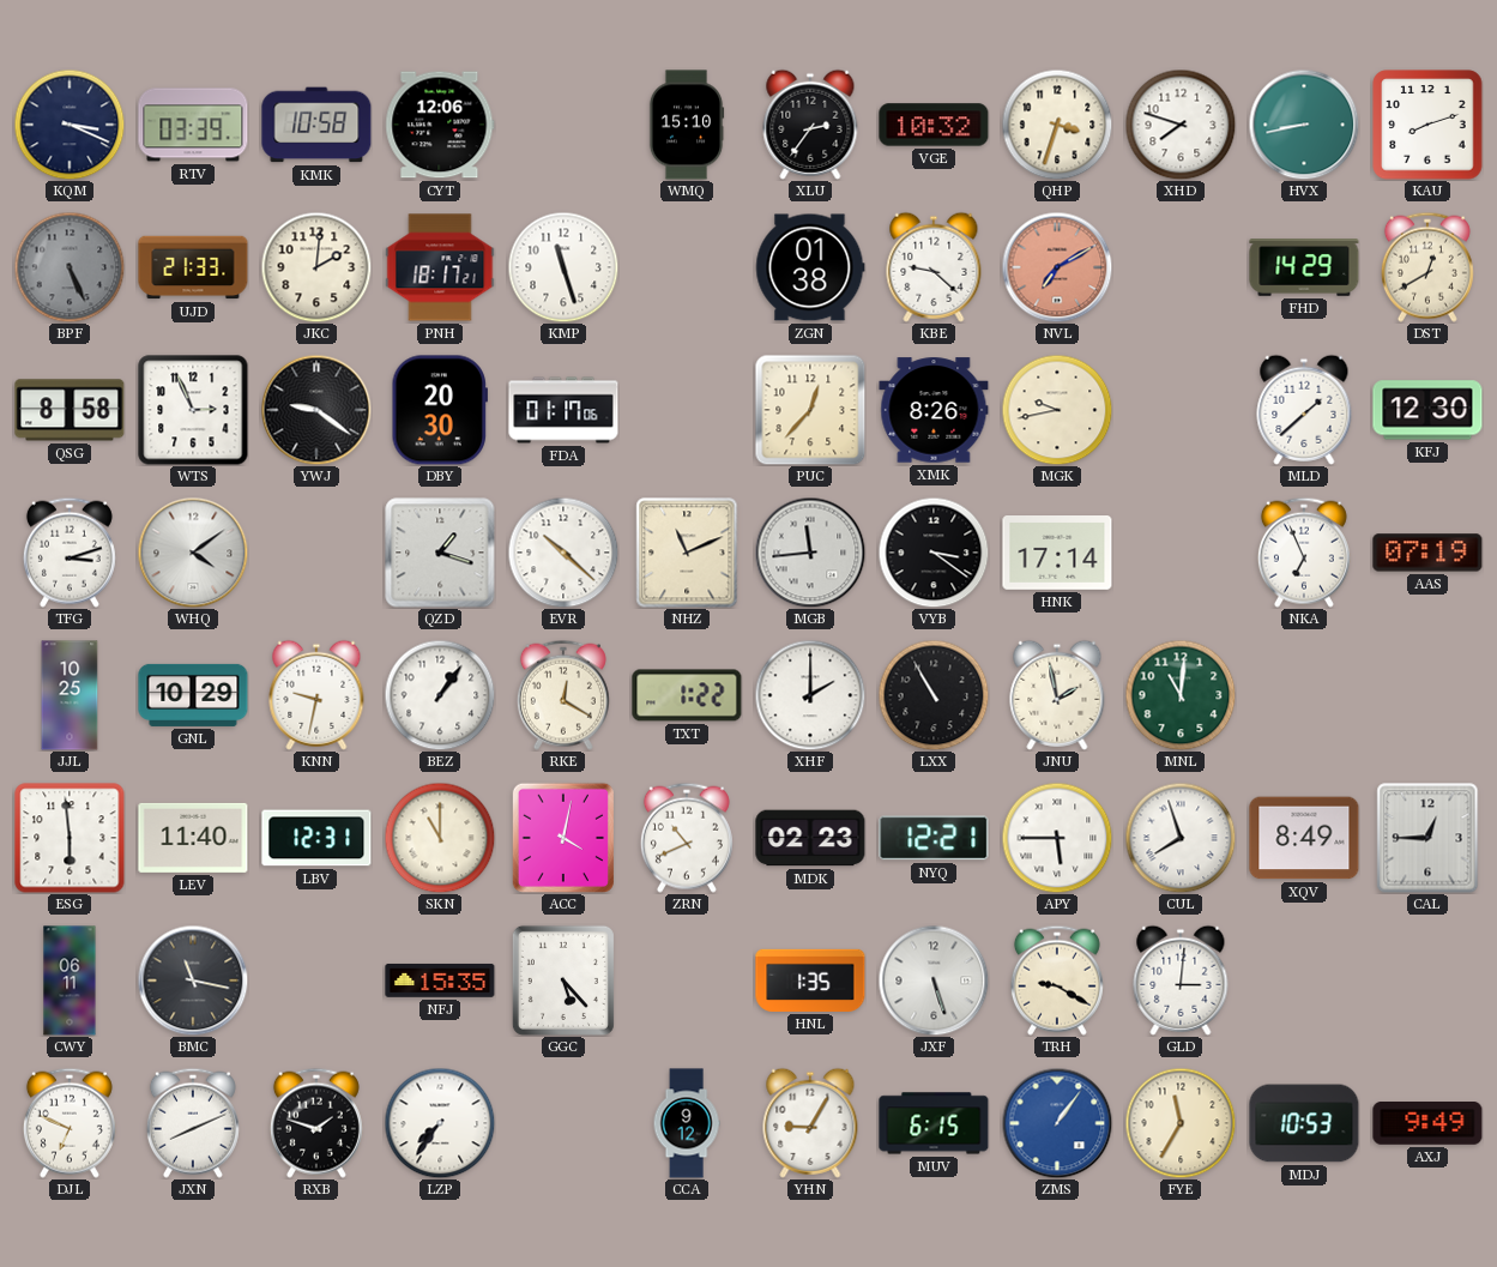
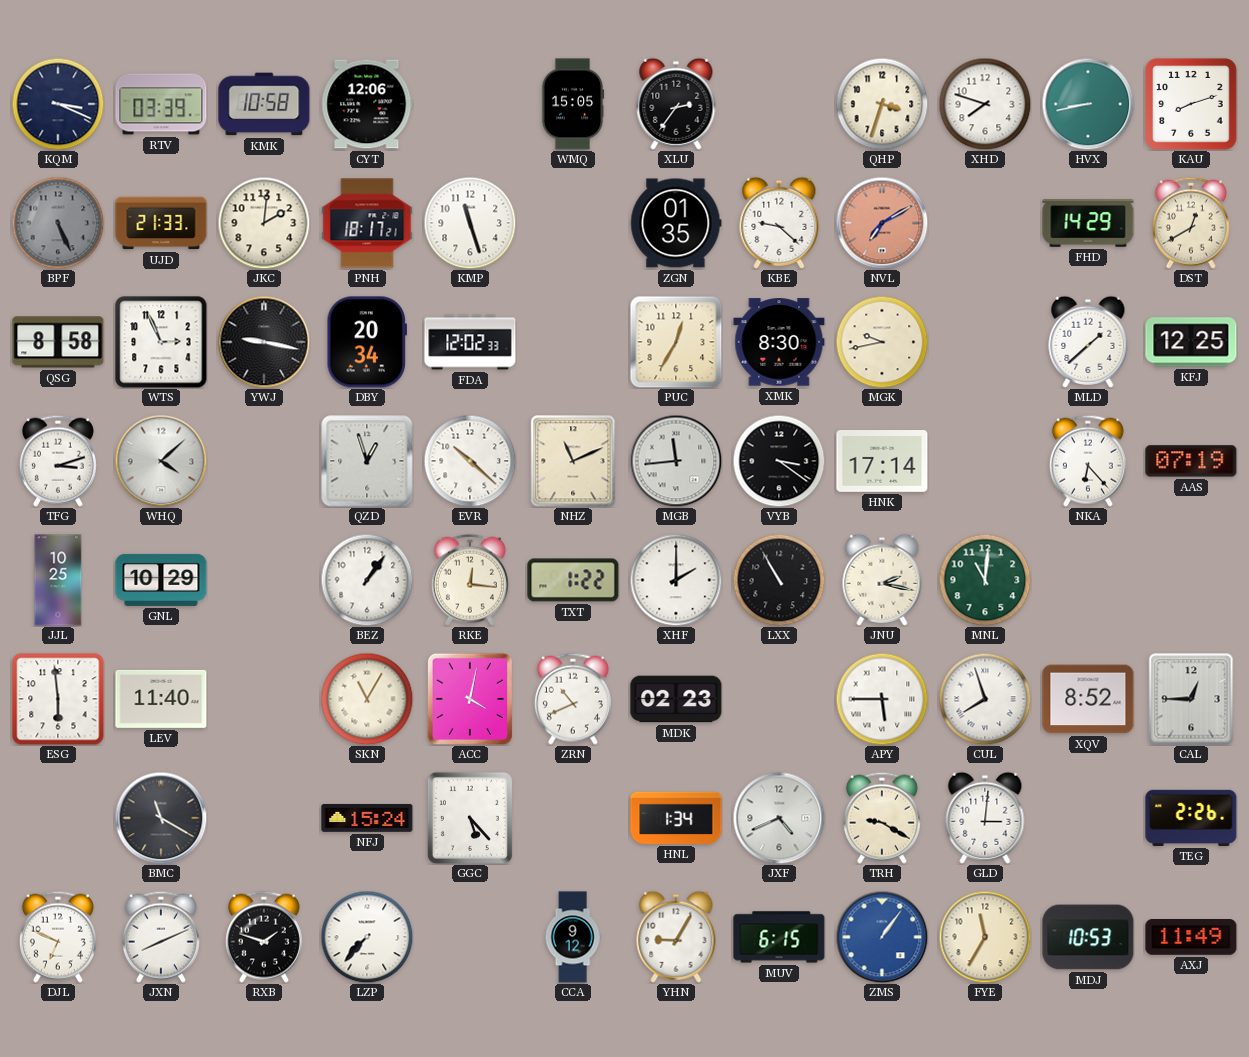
WMQ: 15:10 -> 15:05
VGE: 10:32 -> none
ZGN: 01:38 -> 01:35
YWJ: 9:21 -> 9:17
DBY: 20:30 -> 20:34
FDA: 01:17 -> 12:02
PUC: 12:37 -> 12:35
XMK: 8:26 -> 8:30
KFJ: 12:30 -> 12:25
WHQ: 4:09 -> 4:08
QZD: 1:18 -> 12:57
NKA: 6:56 -> 6:23
KNN: 9:32 -> none
RKE: 12:20 -> 12:16
JNU: 1:58 -> 2:17
LBV: 12:31 -> none
SKN: 11:00 -> 11:05
NYQ: 12:21 -> none
XQV: 8:49 -> 8:52
CWY: 06:11 -> none
BMC: 11:17 -> 11:20
NFJ: 15:35 -> 15:24
HNL: 1:35 -> 1:34
JXF: 5:27 -> 4:41
TEG: none -> 2:26
LZP: 7:36 -> 7:37
AXJ: 9:49 -> 11:49
